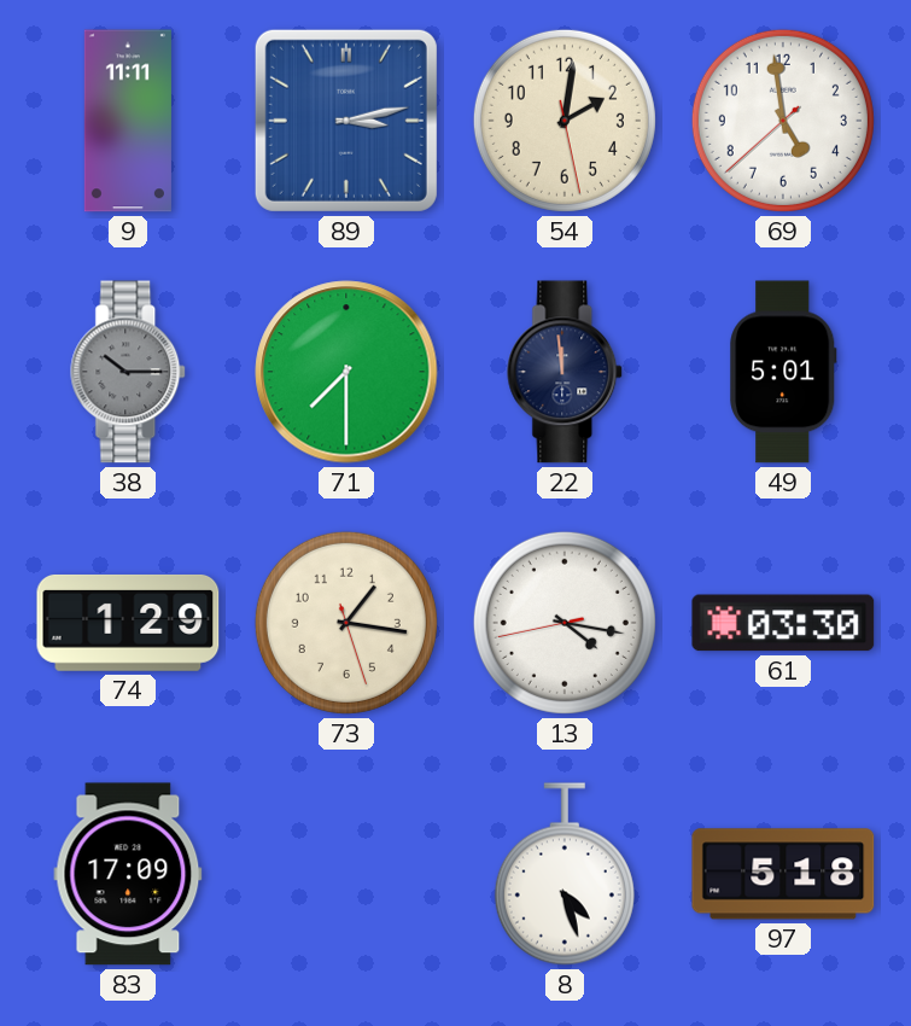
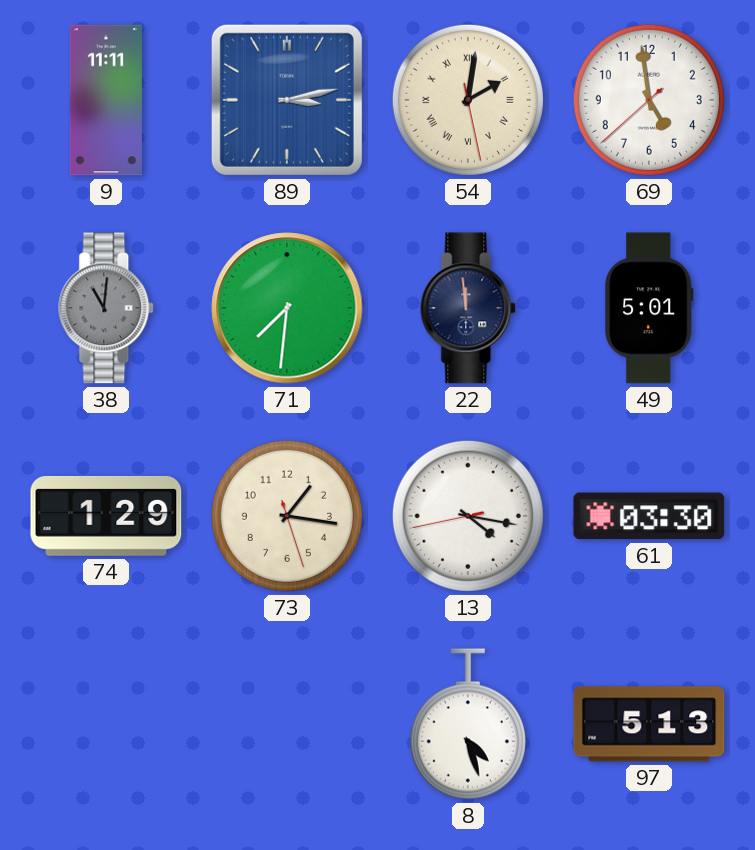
54 numerals: Arabic -> Roman
38: 10:15 -> 11:01
71: 7:30 -> 7:31
83: 17:09 -> none
97: 5:18 -> 5:13
